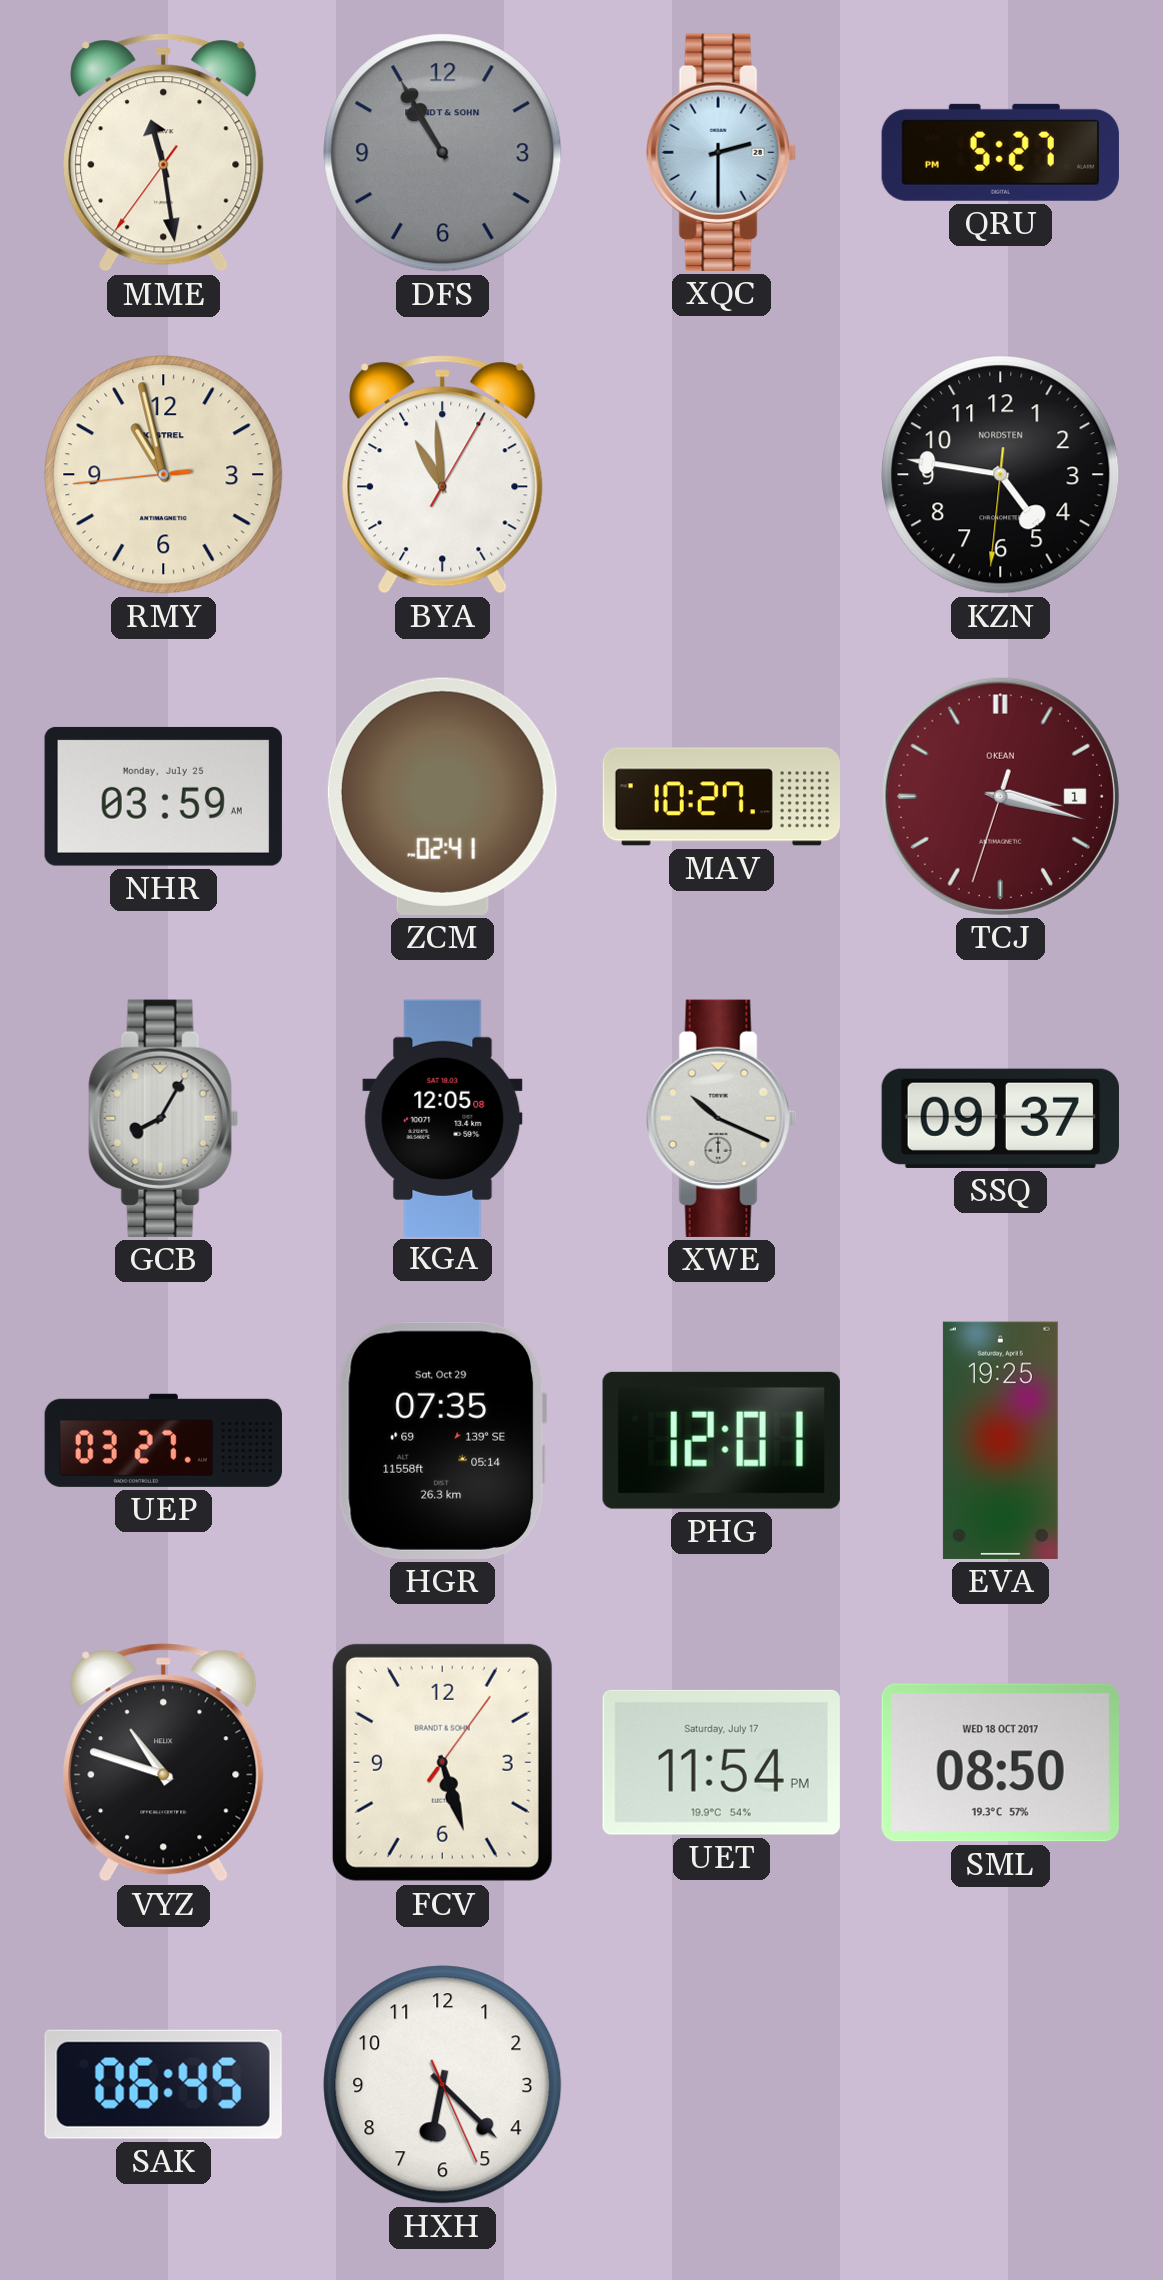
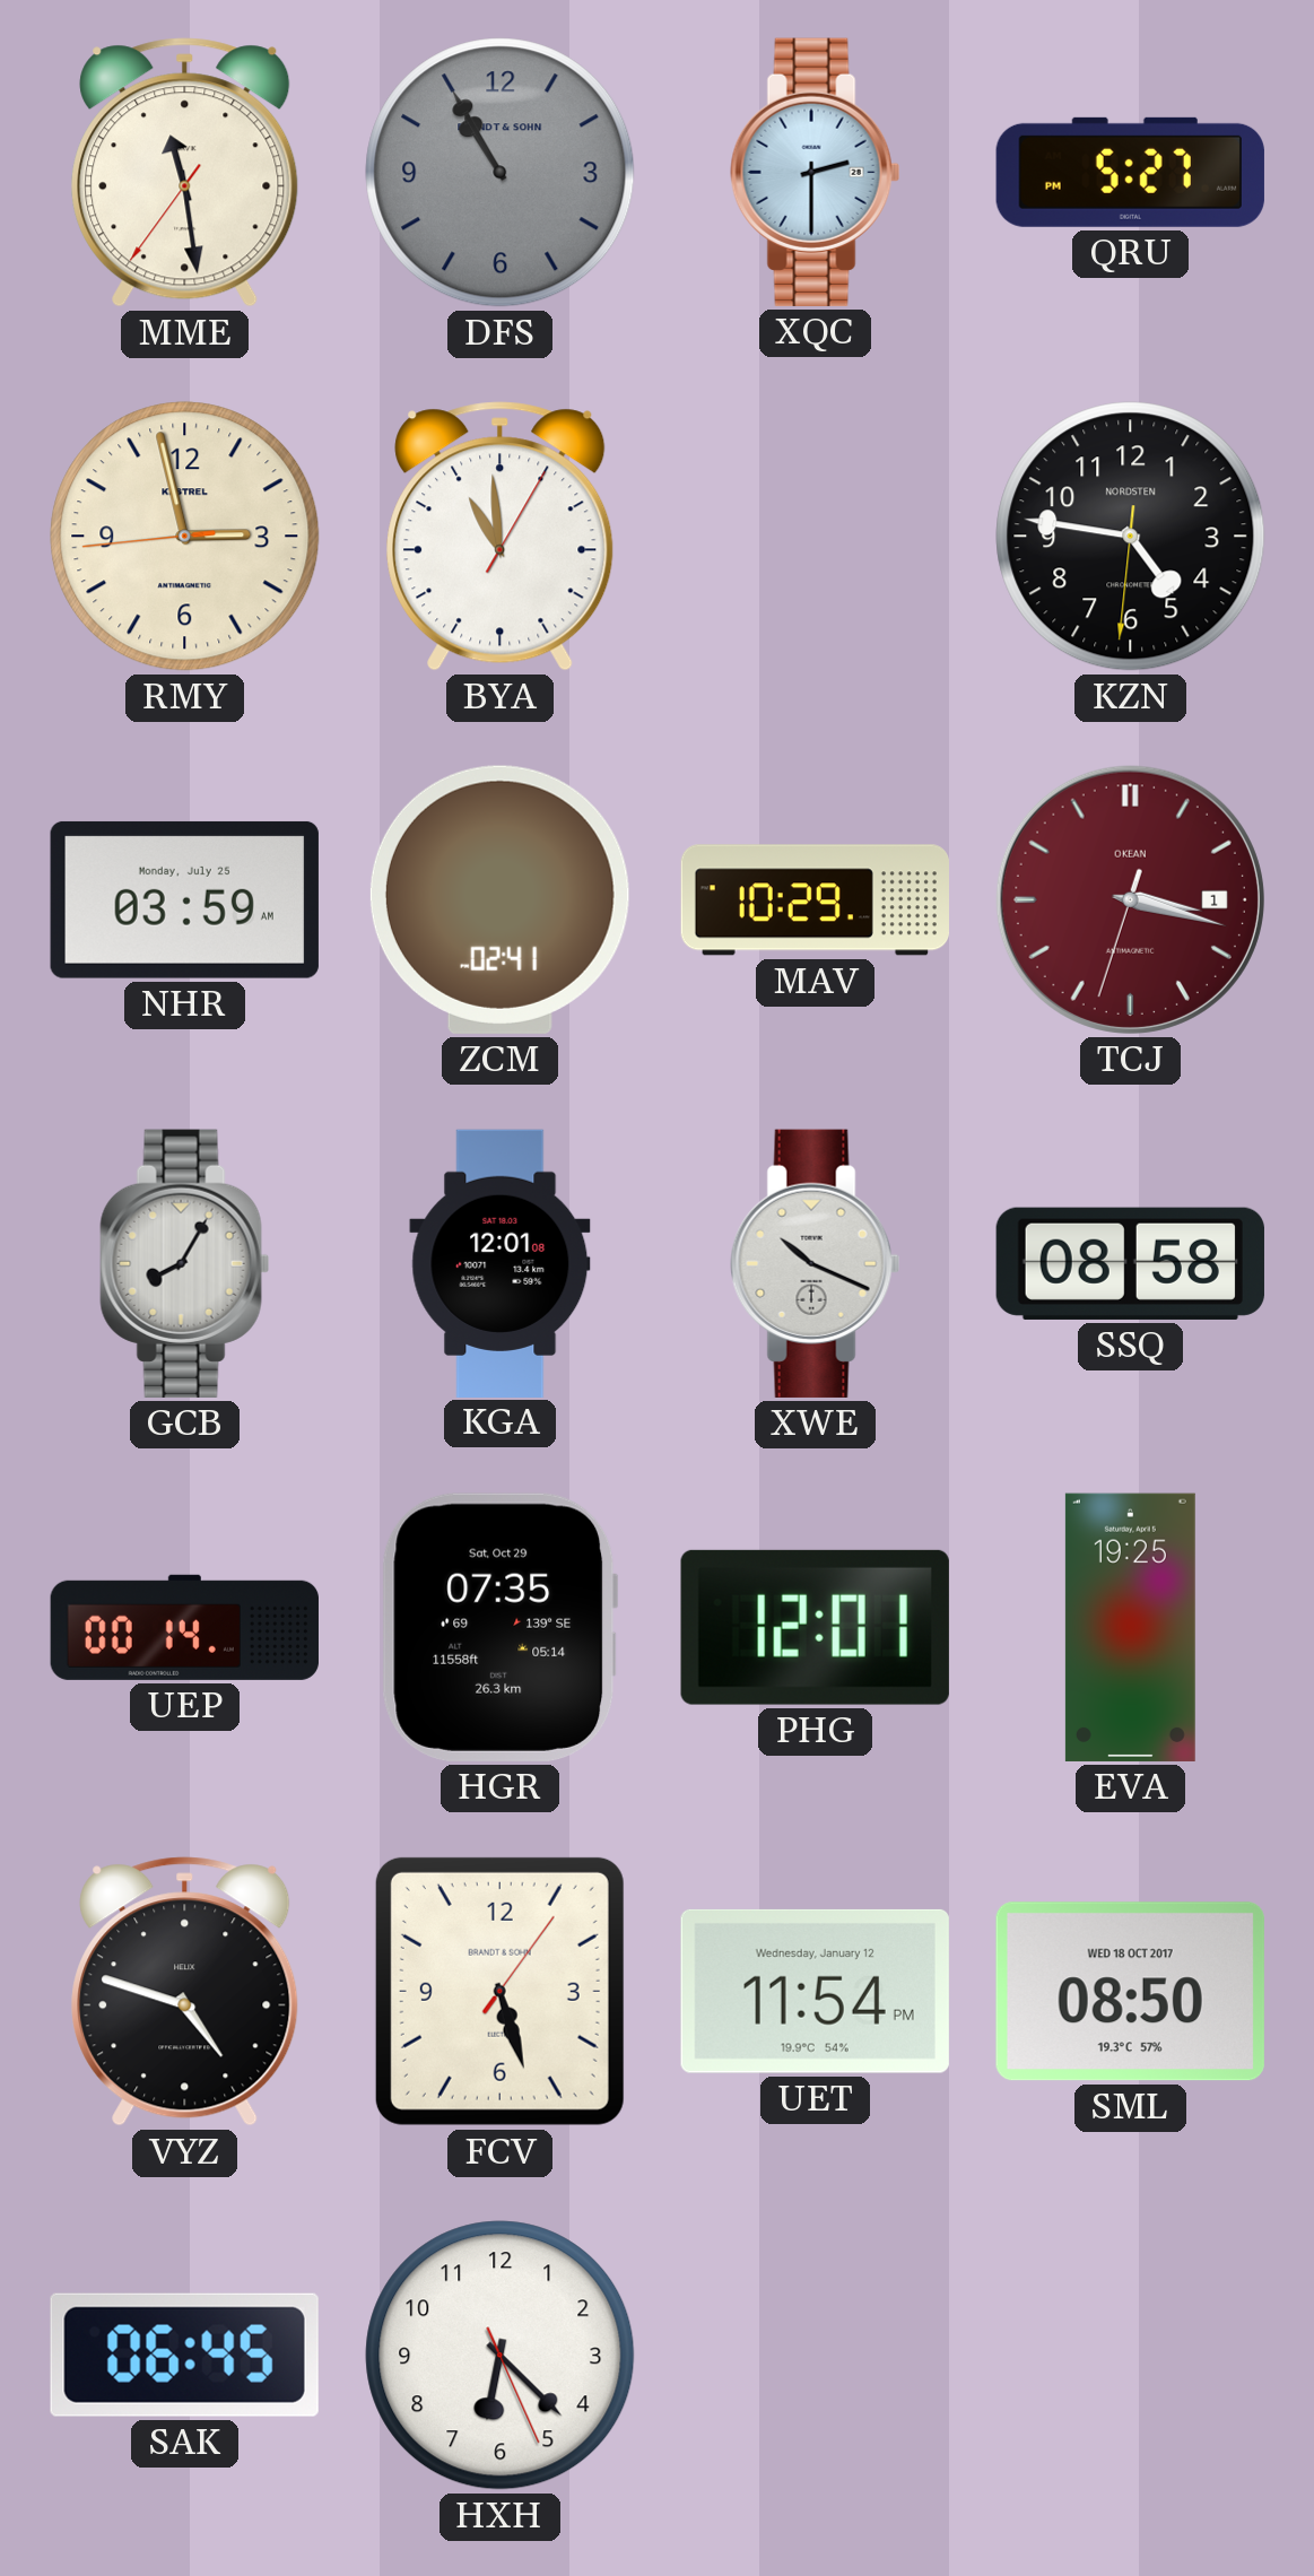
RMY: 10:57 -> 2:57
MAV: 10:27 -> 10:29
KGA: 12:05 -> 12:01
SSQ: 09:37 -> 08:58
UEP: 03:27 -> 00:14
VYZ: 10:48 -> 4:48
UET date: Saturday, July 17 -> Wednesday, January 12
